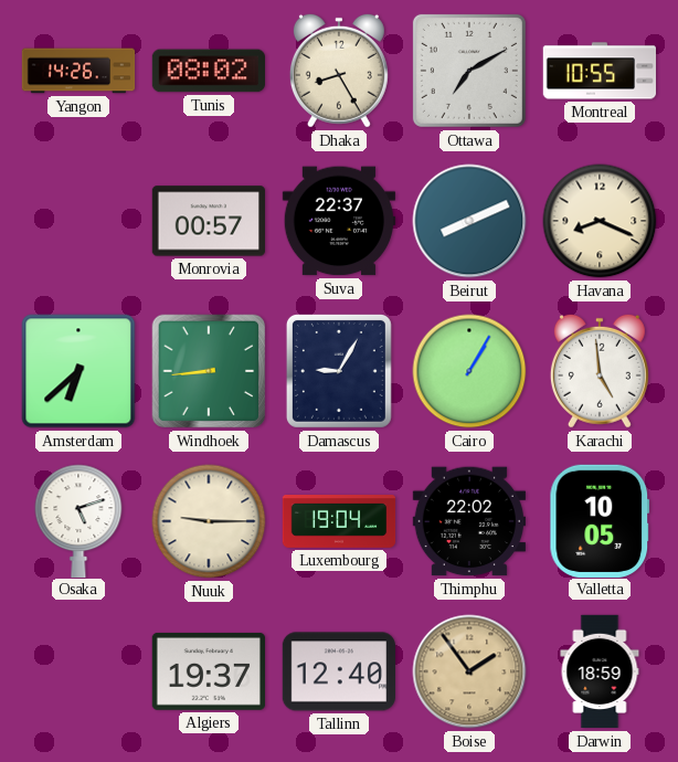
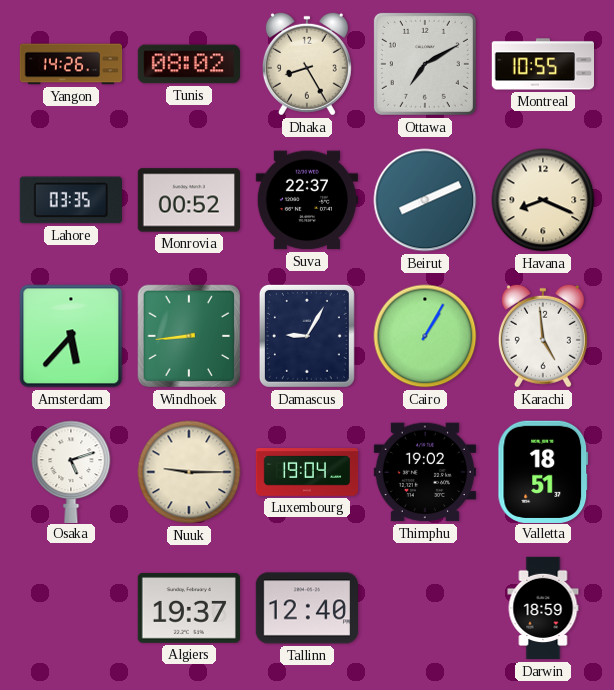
Lahore: none -> 03:35
Monrovia: 00:57 -> 00:52
Amsterdam: 6:38 -> 5:37
Thimphu: 22:02 -> 19:02
Valletta: 10:05 -> 18:51
Boise: 1:54 -> none
